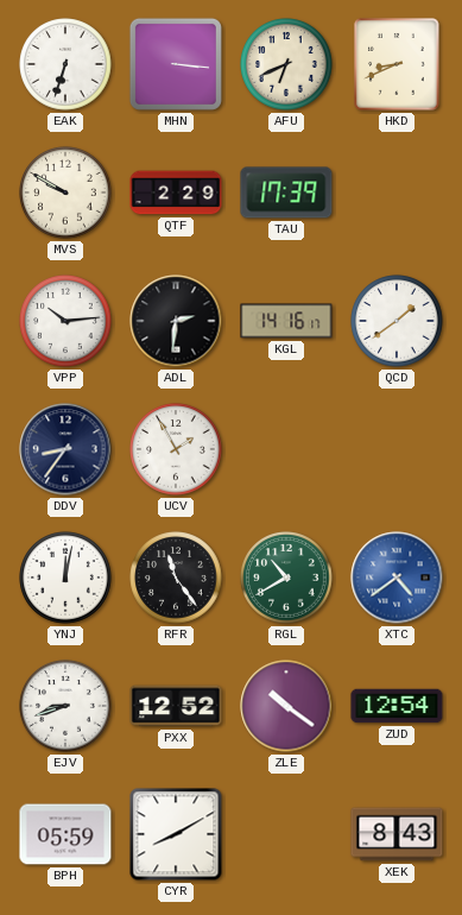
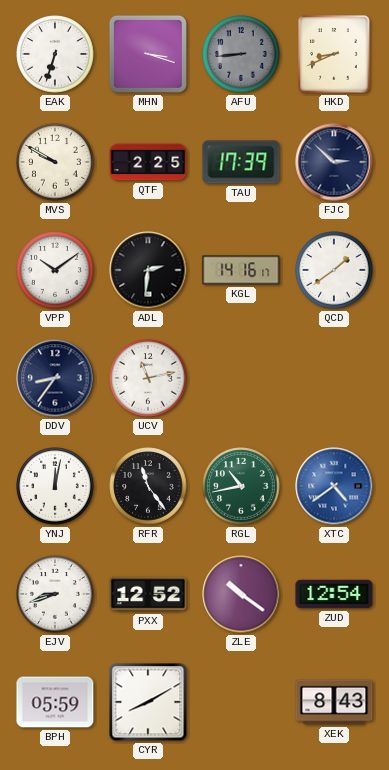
MHN: 3:16 -> 3:18
AFU: 6:41 -> 8:44
AFU dial: cream -> grey
QTF: 2:29 -> 2:25
FJC: none -> 2:52
VPP: 10:14 -> 10:09
UCV: 1:55 -> 11:13
RGL: 10:40 -> 10:43
